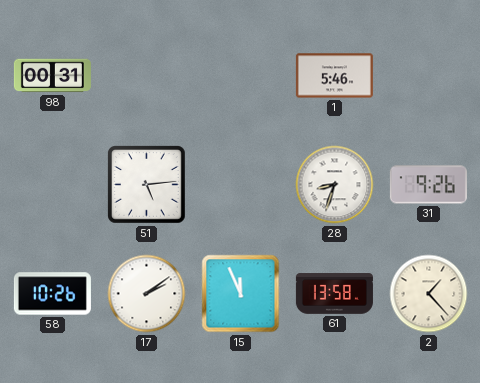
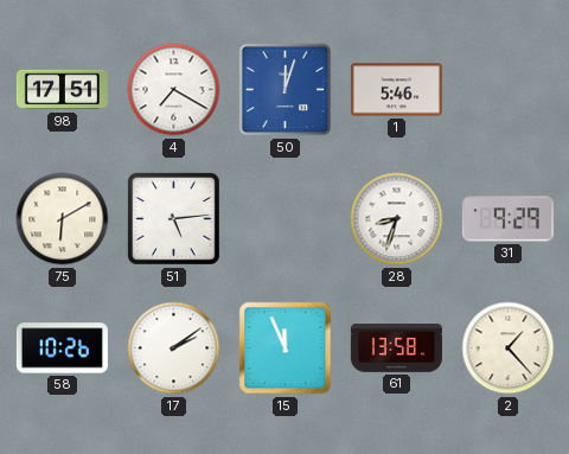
98: 00:31 -> 17:51
4: none -> 7:20
50: none -> 12:03
75: none -> 6:10
31: 9:26 -> 9:29
